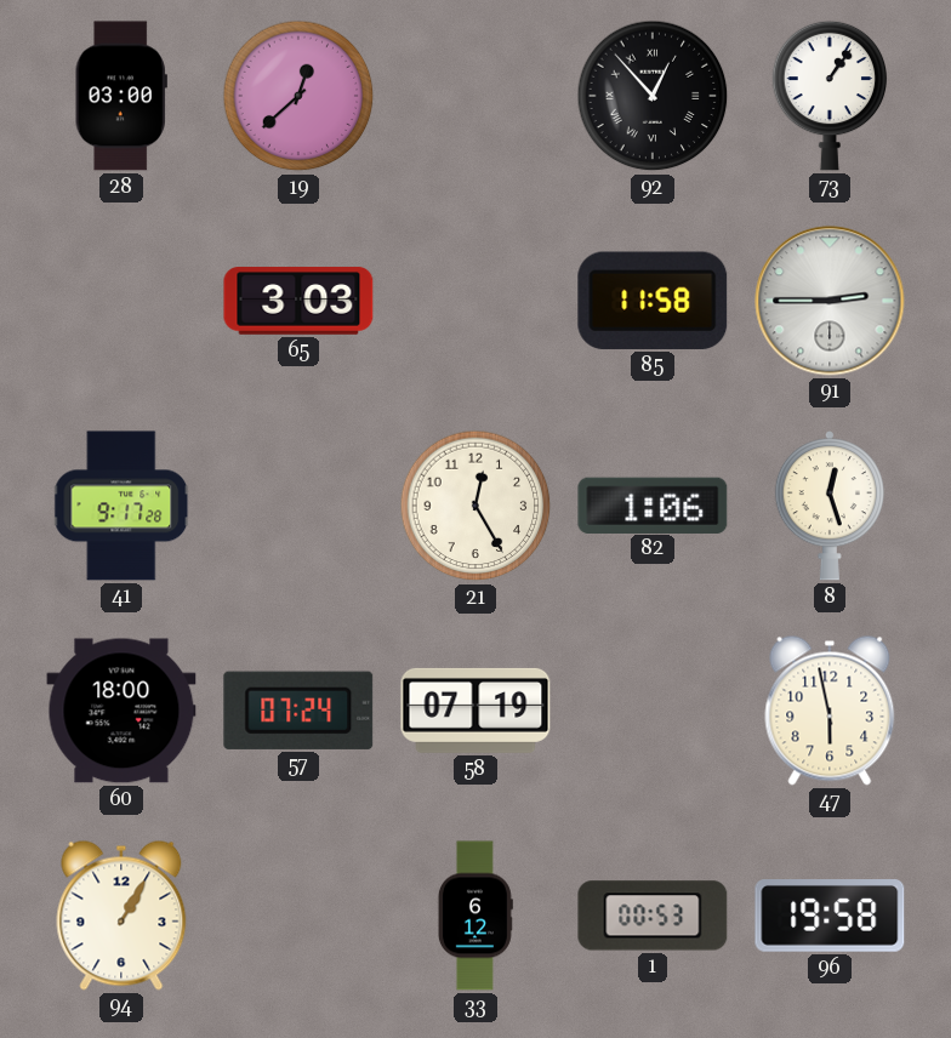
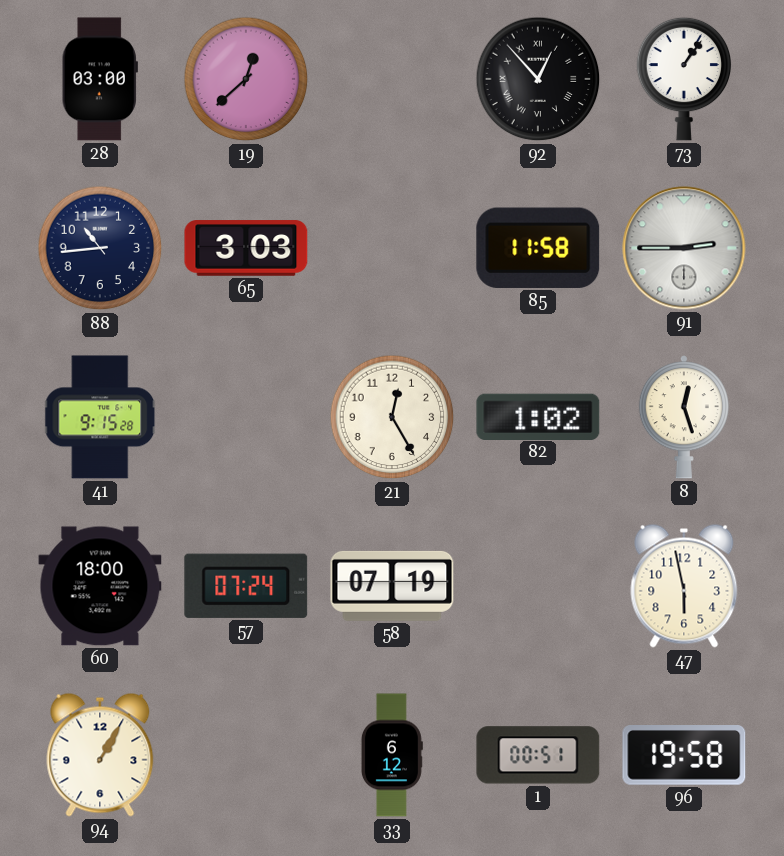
88: none -> 10:44
41: 9:17 -> 9:15
82: 1:06 -> 1:02
1: 00:53 -> 00:51
